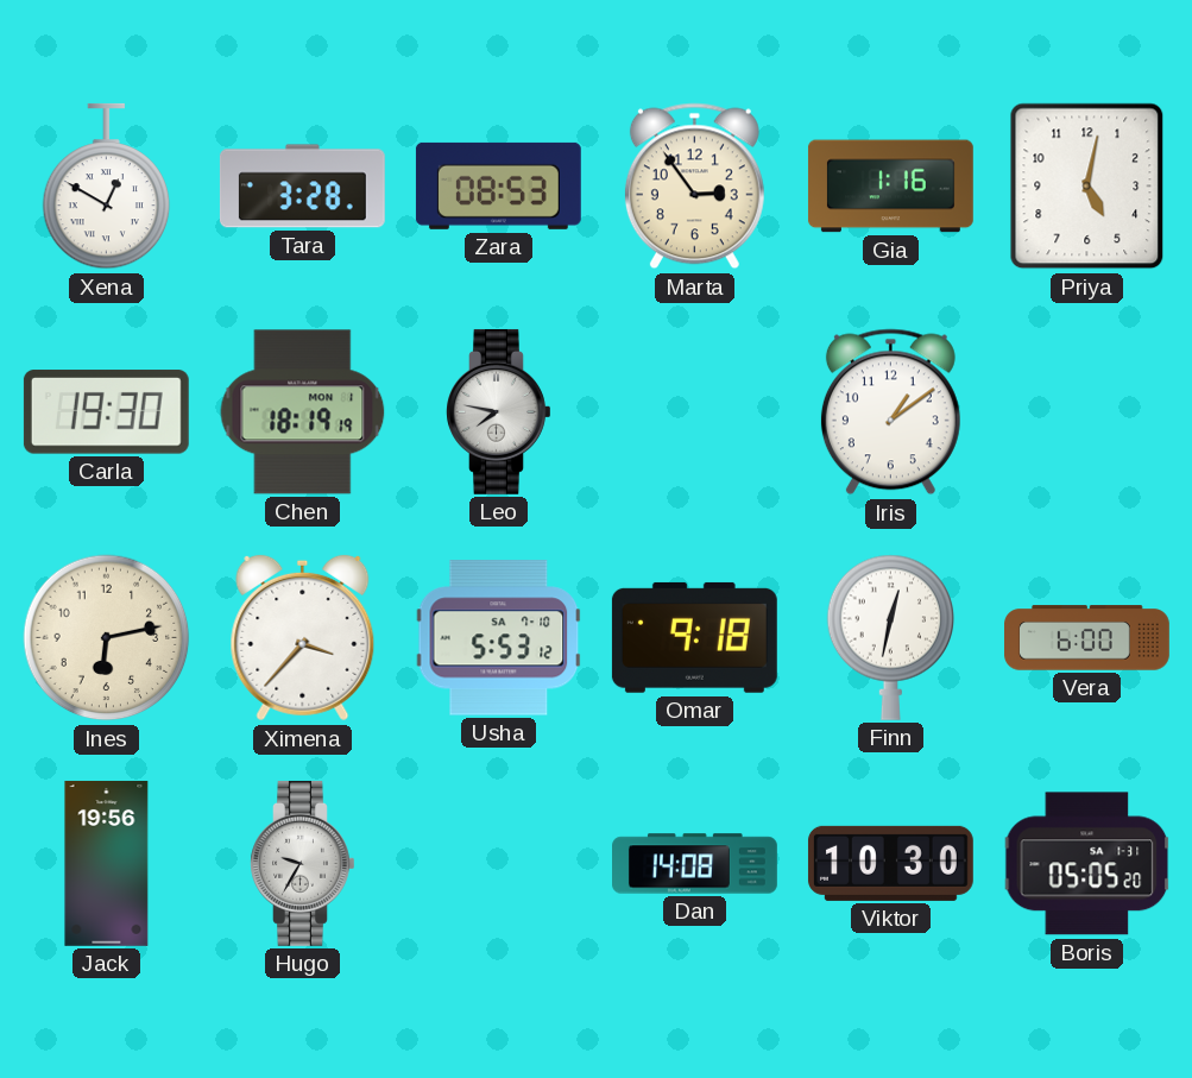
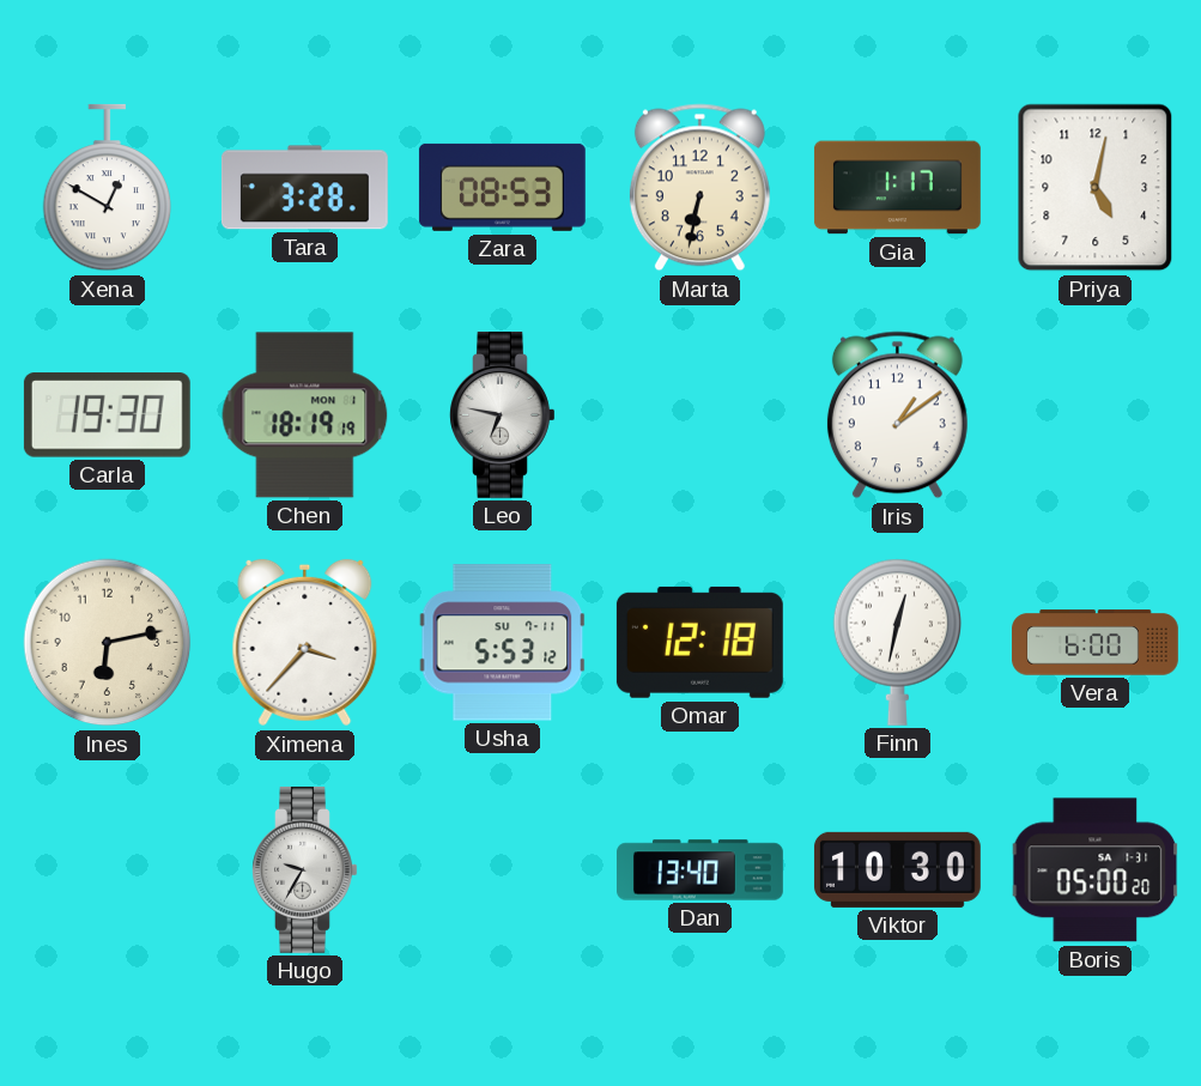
Marta: 2:54 -> 6:32
Gia: 1:16 -> 1:17
Leo: 7:47 -> 6:47
Usha date: SA 7-10 -> SU 7-11
Omar: 9:18 -> 12:18
Jack: 19:56 -> none
Dan: 14:08 -> 13:40
Boris: 05:05 -> 05:00
